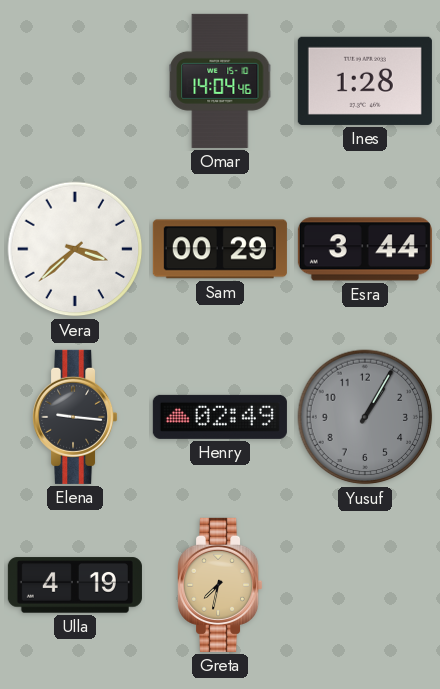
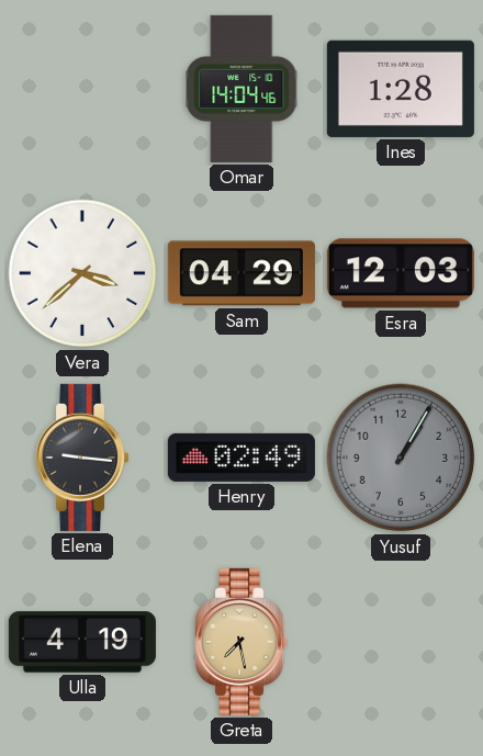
Sam: 00:29 -> 04:29
Esra: 3:44 -> 12:03
Greta: 7:32 -> 7:28
